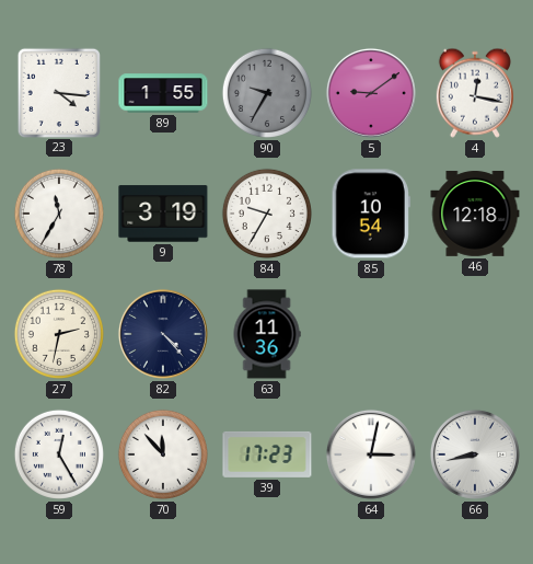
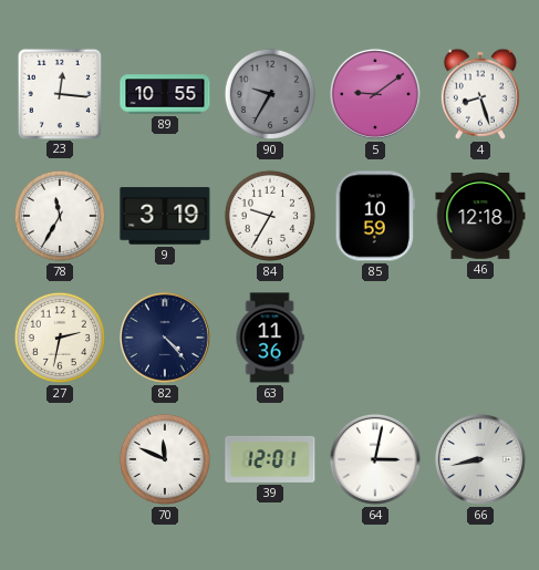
23: 4:16 -> 12:16
89: 1:55 -> 10:55
4: 12:17 -> 8:27
85: 10:54 -> 10:59
59: 12:25 -> none
70: 11:53 -> 11:49
39: 17:23 -> 12:01
